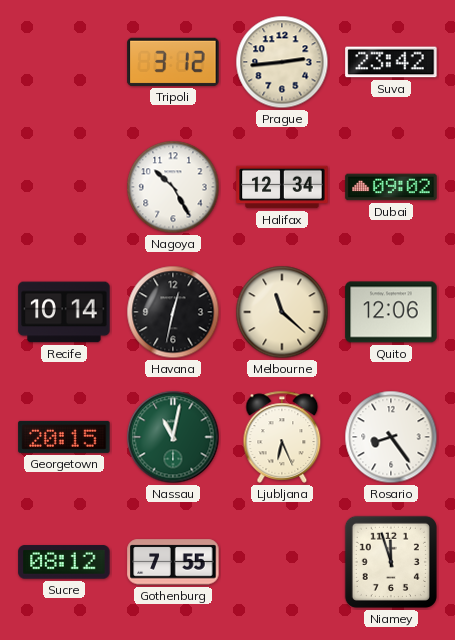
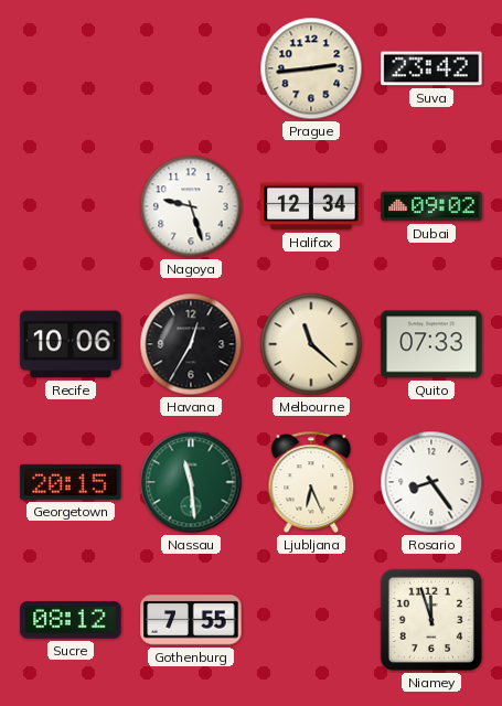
Tripoli: 3:12 -> none
Nagoya: 10:25 -> 9:27
Recife: 10:14 -> 10:06
Havana: 12:32 -> 12:35
Quito: 12:06 -> 07:33
Nassau: 11:02 -> 11:29
